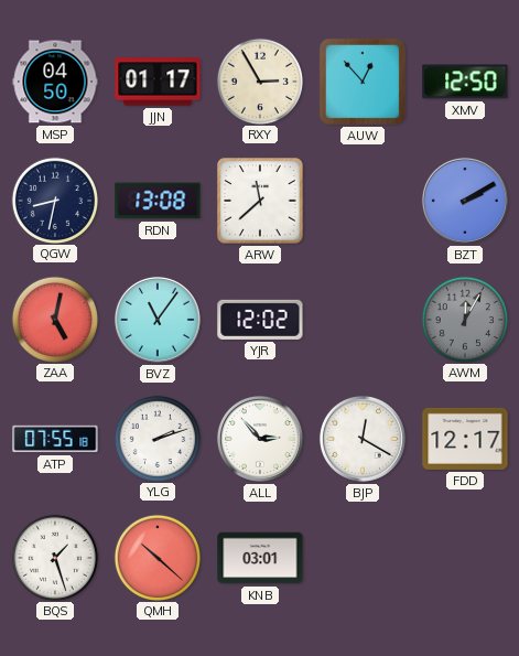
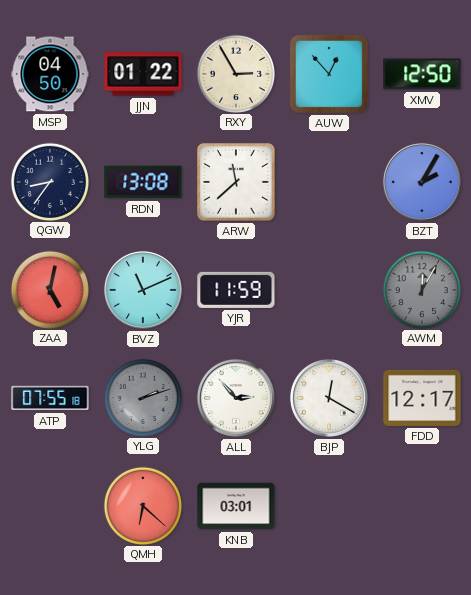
JJN: 01:17 -> 01:22
QGW: 8:32 -> 8:36
BZT: 2:10 -> 2:05
BVZ: 11:06 -> 11:11
YJR: 12:02 -> 11:59
YLG dial: white -> grey
BQS: 1:27 -> none
QMH: 10:22 -> 6:22
